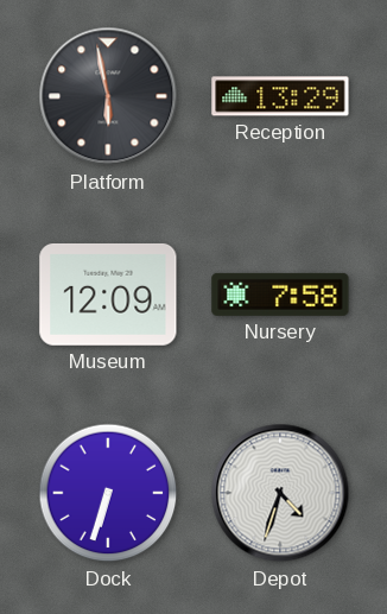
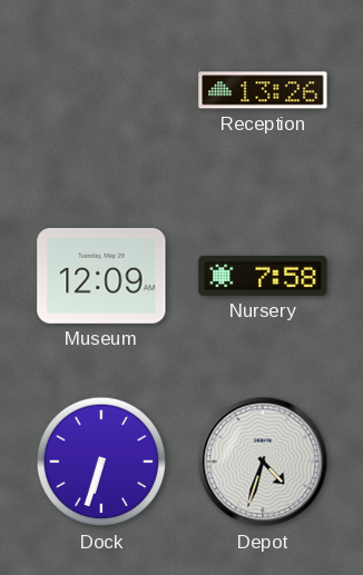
Platform: 5:58 -> none
Reception: 13:29 -> 13:26
